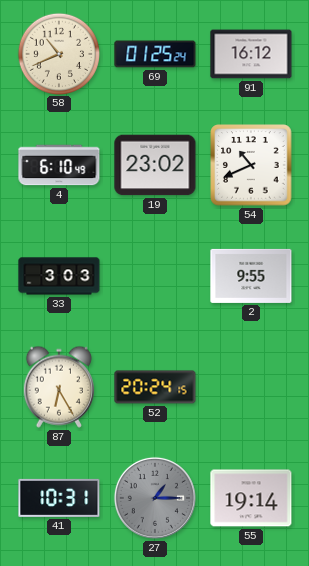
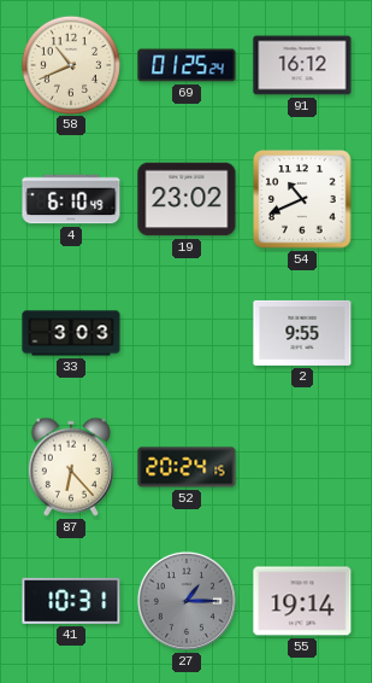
87: 6:25 -> 6:23
